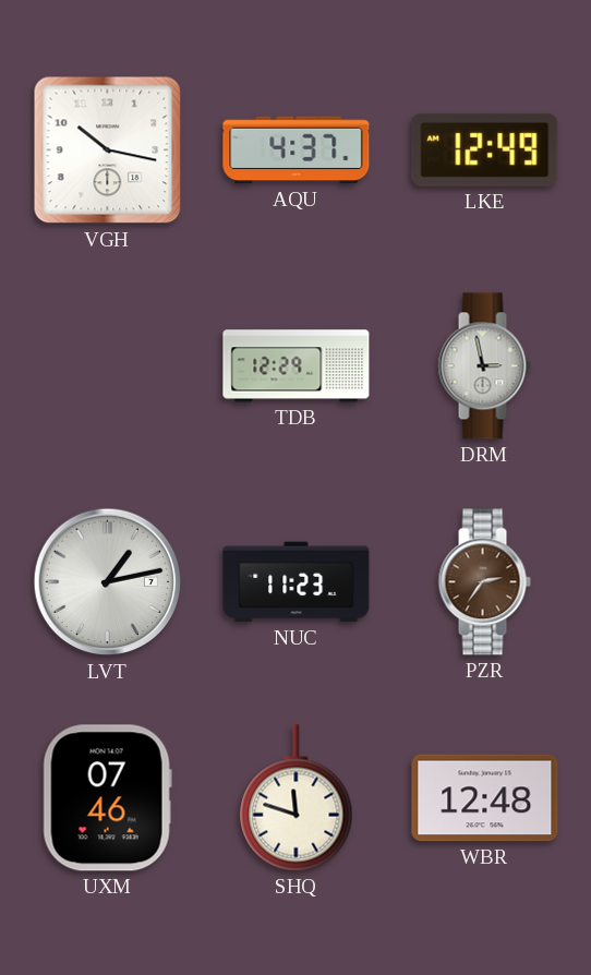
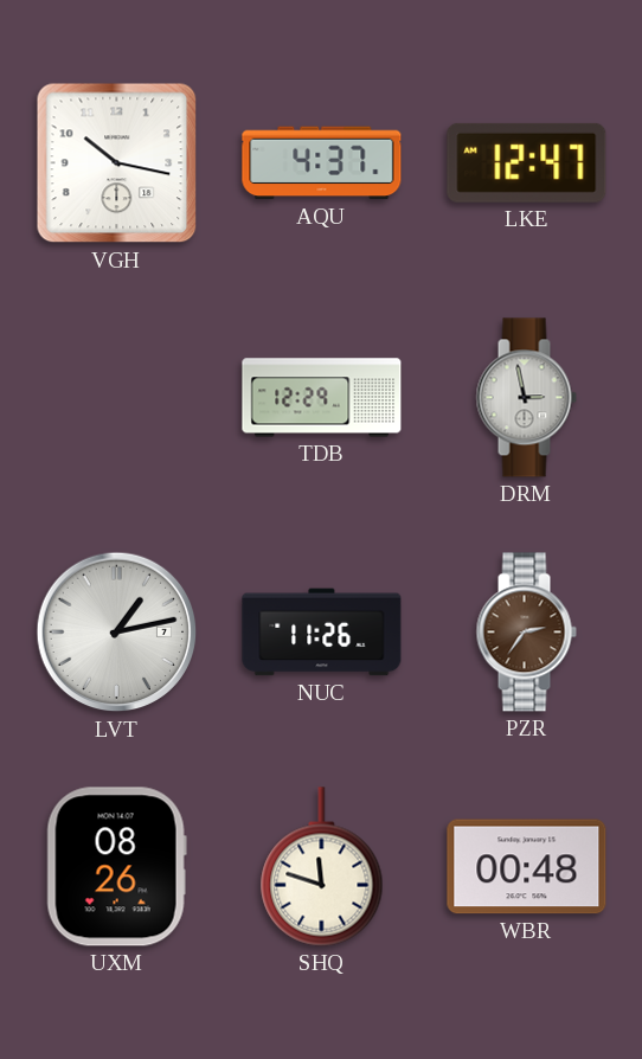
LKE: 12:49 -> 12:47
NUC: 11:23 -> 11:26
UXM: 07:46 -> 08:26
WBR: 12:48 -> 00:48
